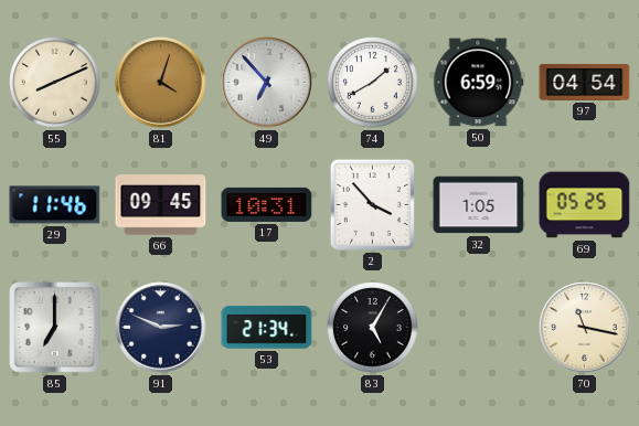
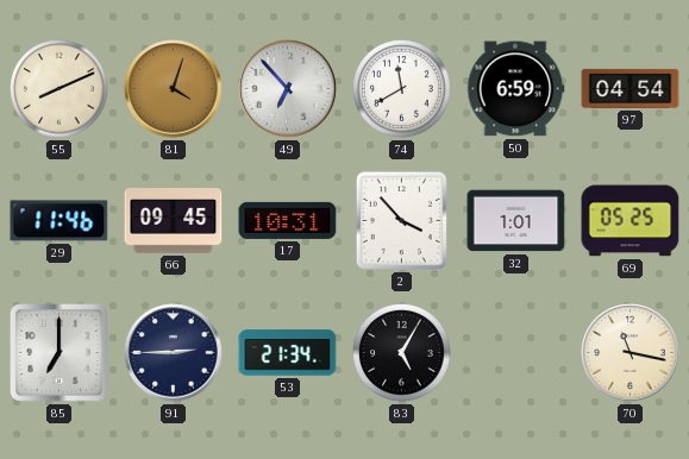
74: 1:40 -> 11:40
32: 1:05 -> 1:01
91: 2:49 -> 2:45
